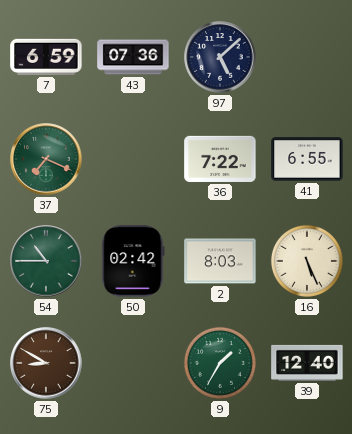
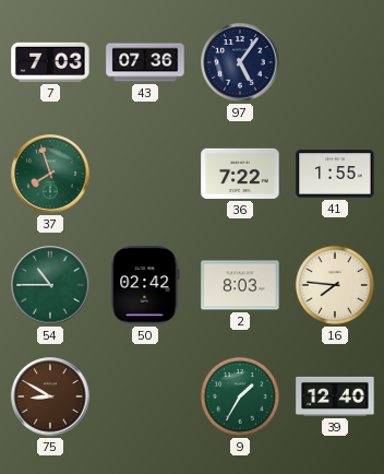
7: 6:59 -> 7:03
97: 5:08 -> 5:06
37: 7:19 -> 7:57
41: 6:55 -> 1:55
16: 5:26 -> 7:46
